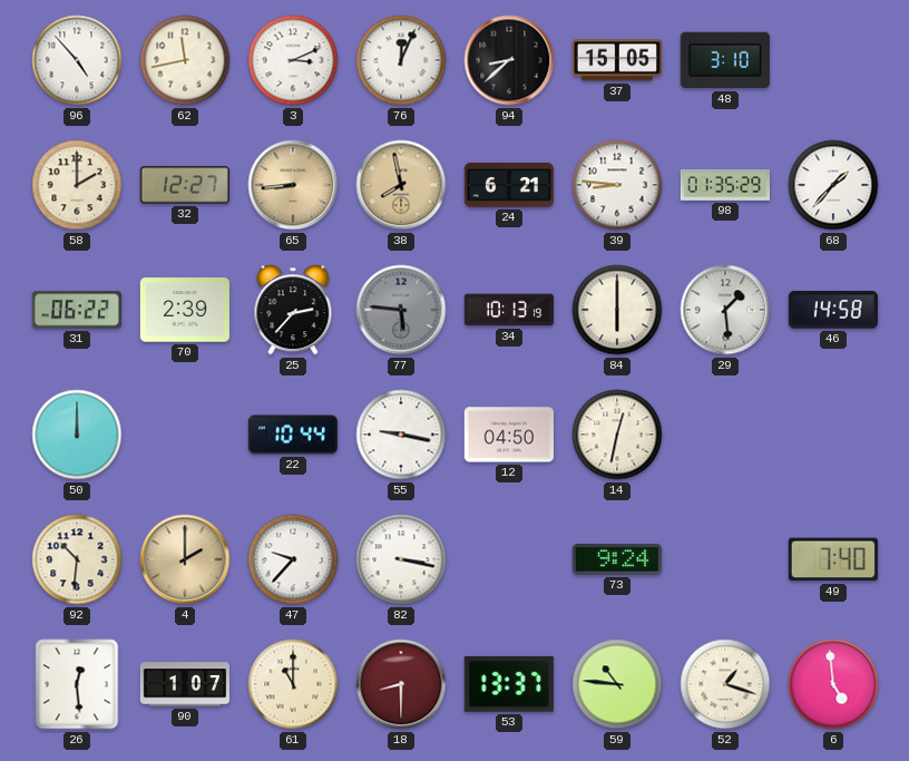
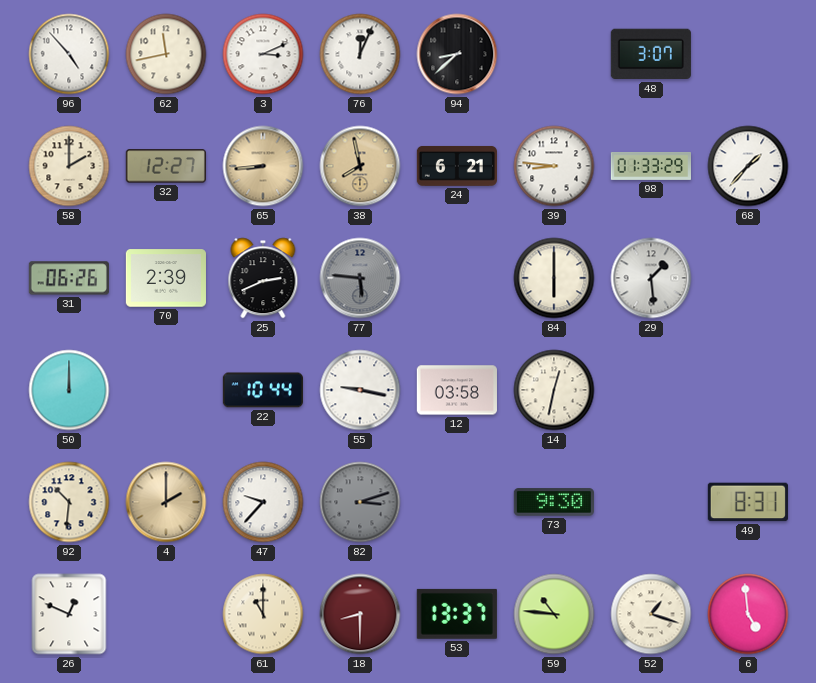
37: 15:05 -> none
48: 3:10 -> 3:07
98: 01:35 -> 01:33
31: 06:22 -> 06:26
25: 2:37 -> 2:41
34: 10:13 -> none
46: 14:58 -> none
12: 04:50 -> 03:58
82: 3:17 -> 3:12
82 dial: white -> grey
73: 9:24 -> 9:30
49: 7:40 -> 8:31
26: 12:29 -> 12:49
90: 1:07 -> none
